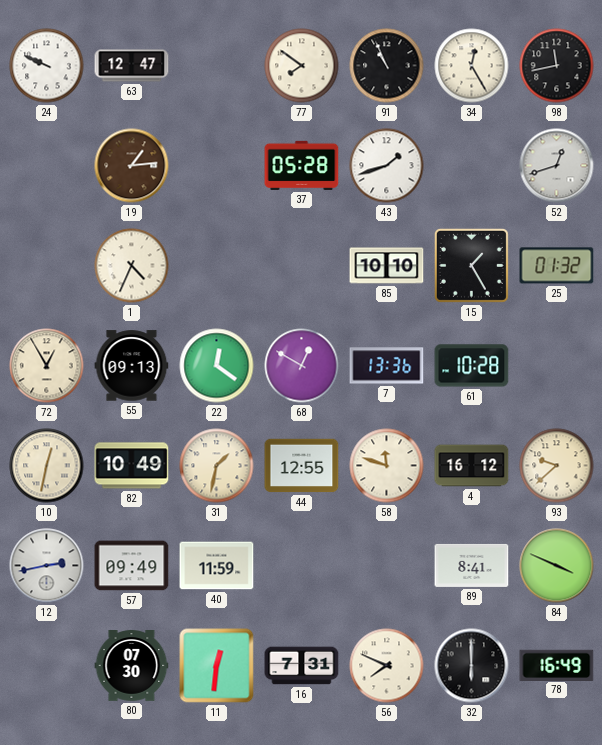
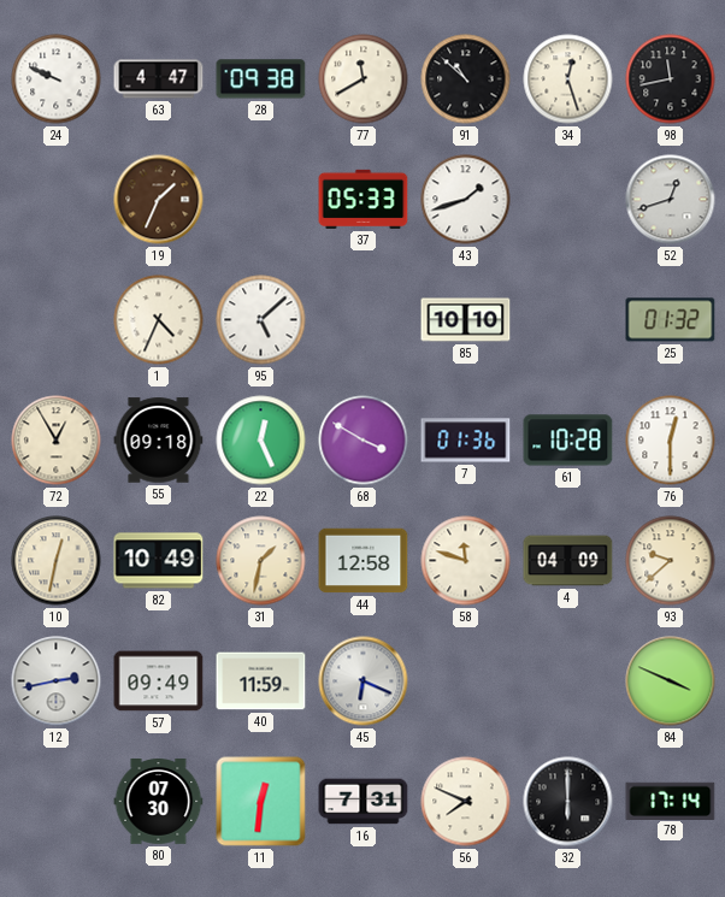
63: 12:47 -> 4:47
28: none -> 09:38
77: 7:51 -> 11:40
91: 10:56 -> 10:52
34: 12:25 -> 12:27
19: 1:14 -> 1:34
37: 05:28 -> 05:33
95: none -> 5:08
15: 1:25 -> none
55: 09:13 -> 09:18
22: 12:21 -> 12:26
68: 12:50 -> 3:50
7: 13:36 -> 01:36
76: none -> 12:30
44: 12:55 -> 12:58
4: 16:12 -> 04:09
45: none -> 6:19
89: 8:41 -> none
78: 16:49 -> 17:14
